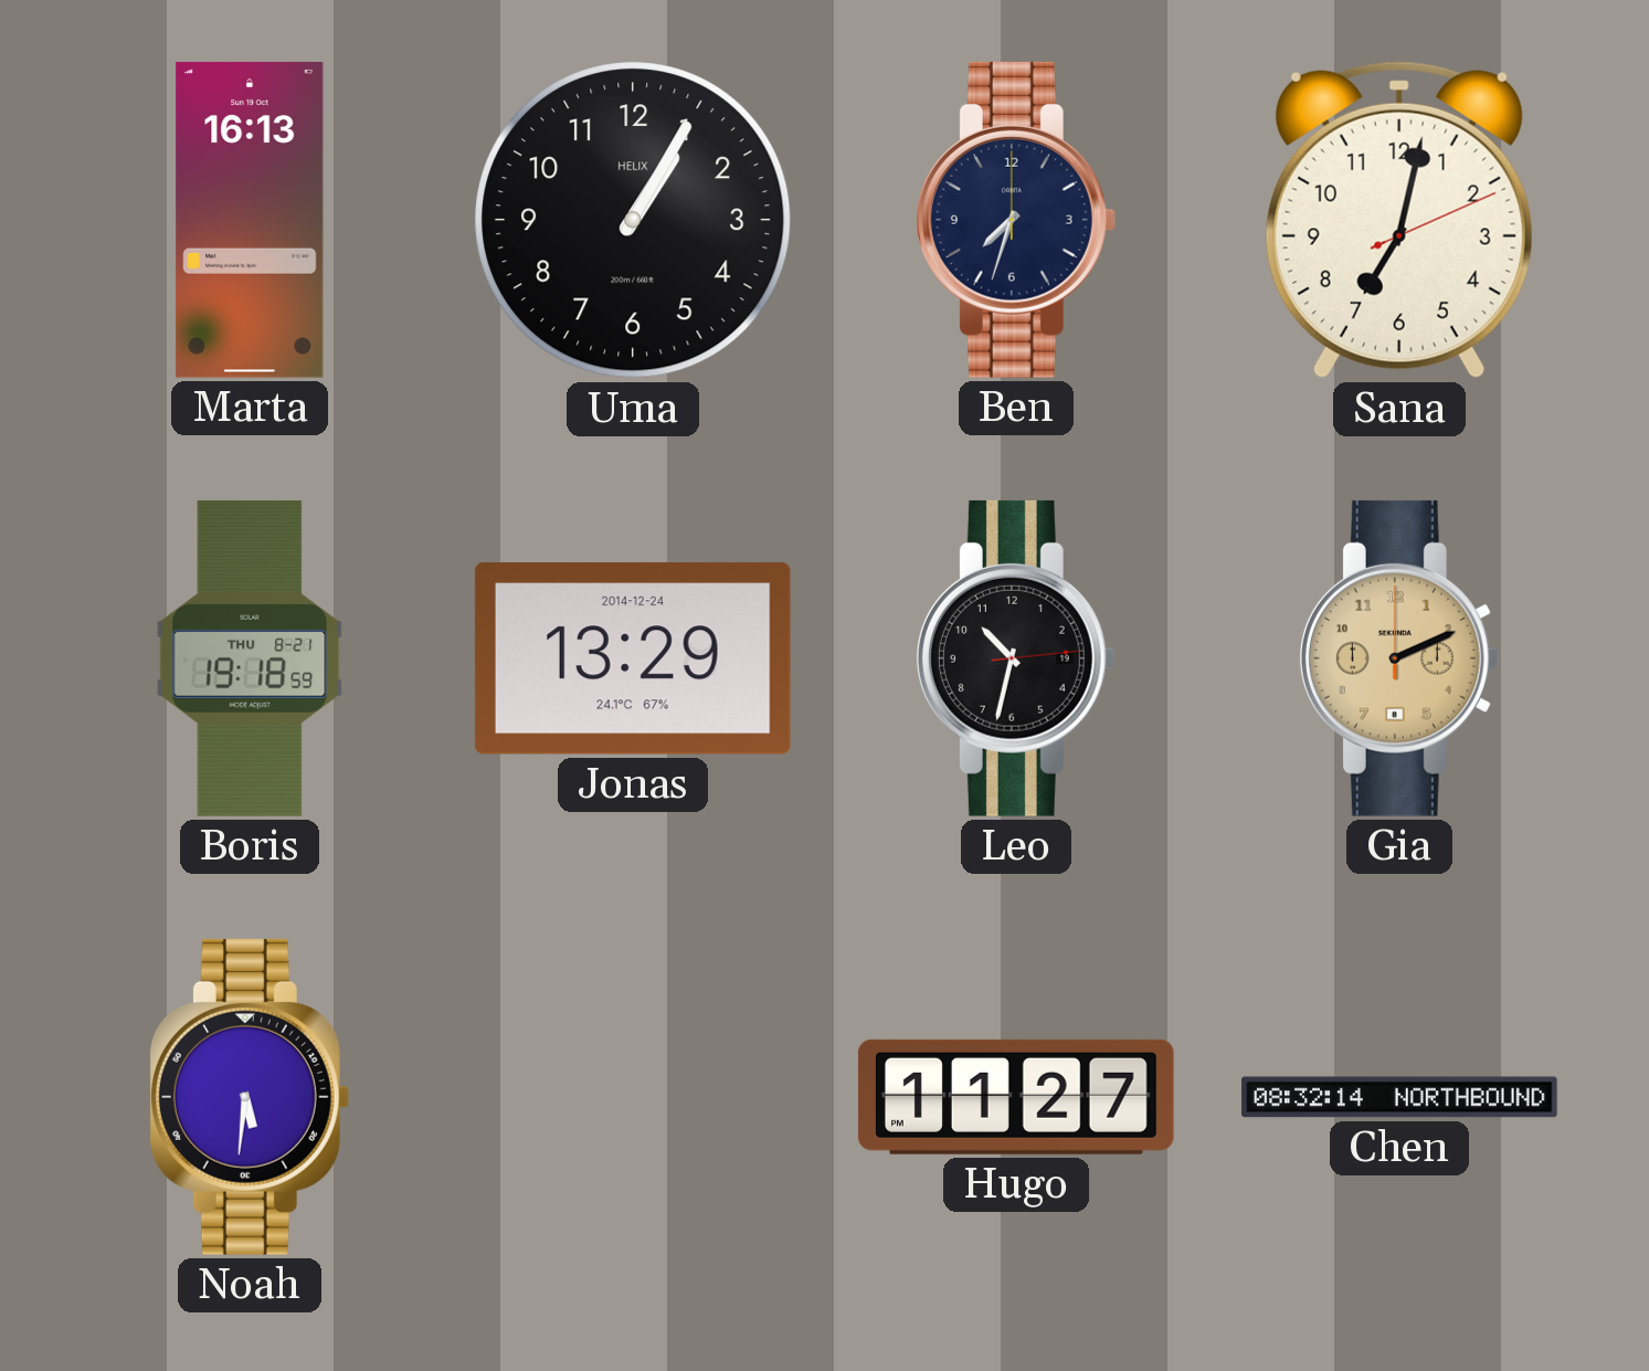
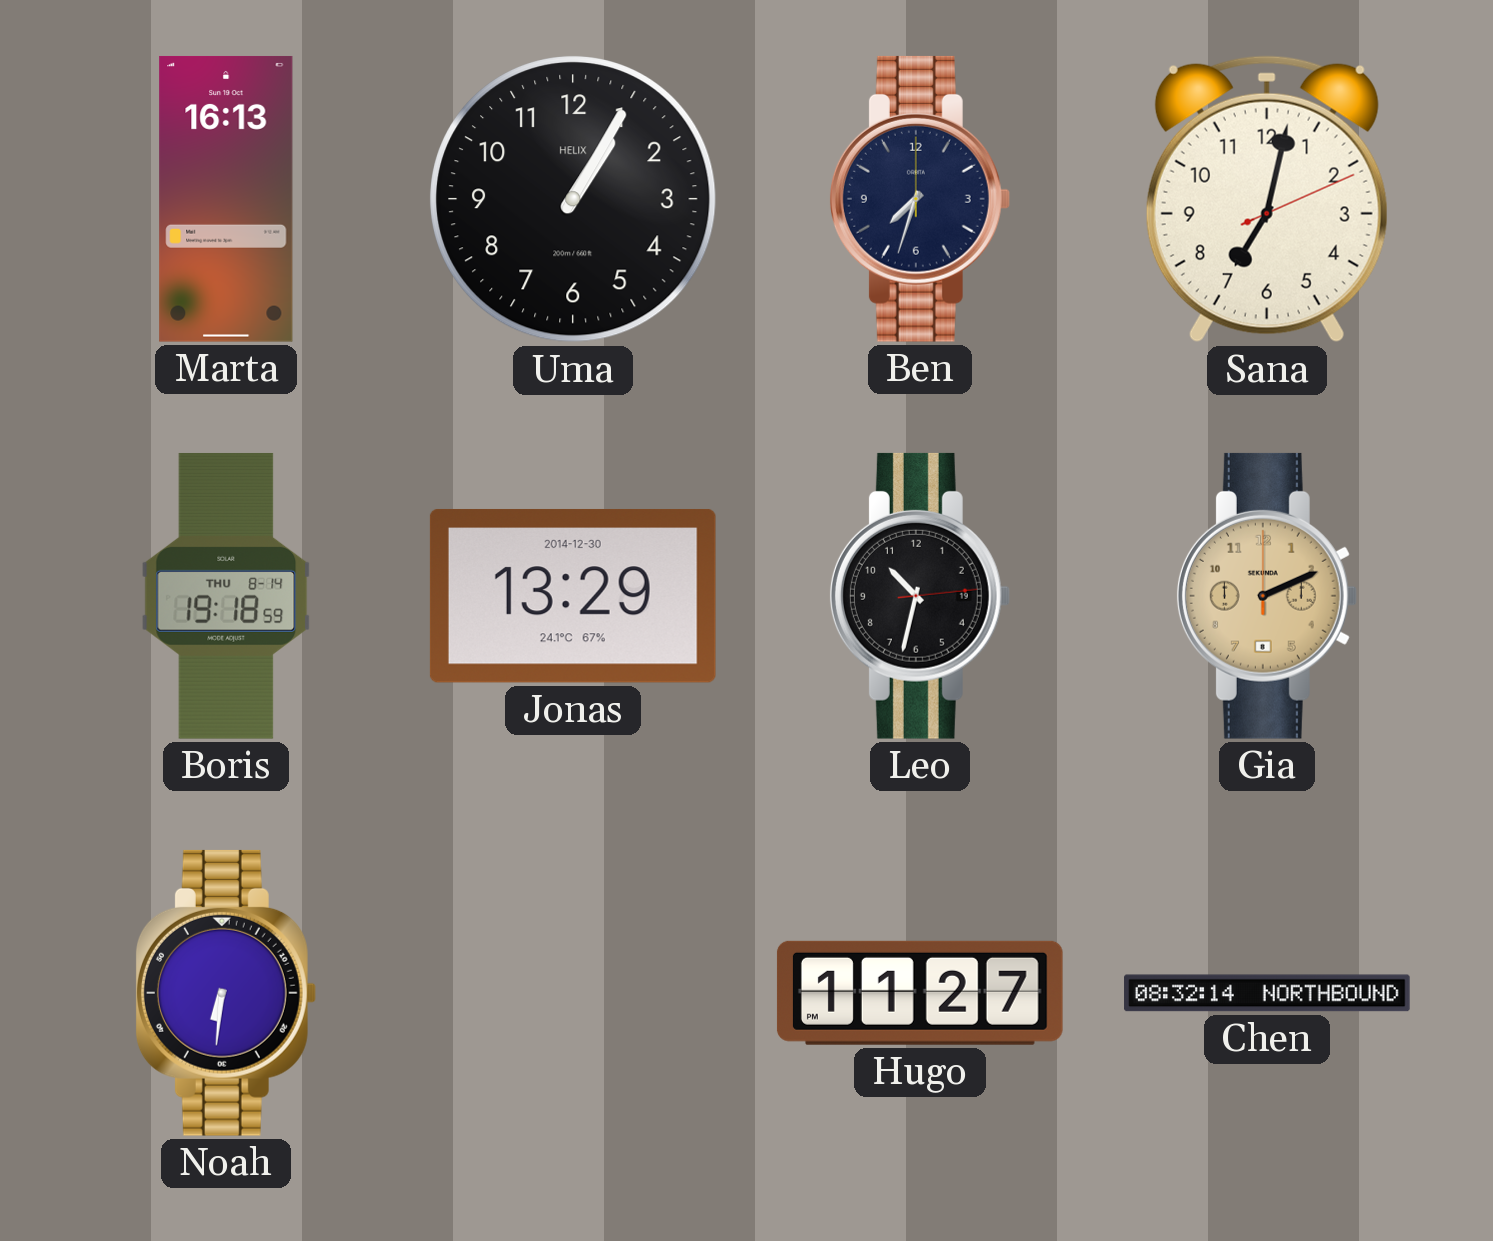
Boris date: THU 8-21 -> THU 8-14
Jonas date: 2014-12-24 -> 2014-12-30
Noah: 5:31 -> 6:31
